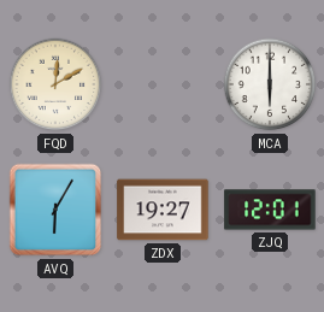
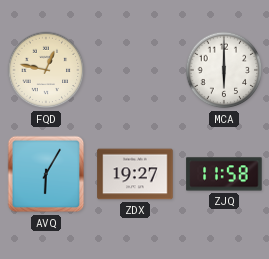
FQD: 12:10 -> 12:47
ZJQ: 12:01 -> 11:58
